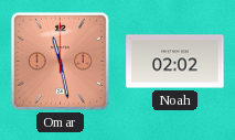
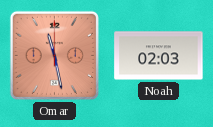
Noah: 02:02 -> 02:03
